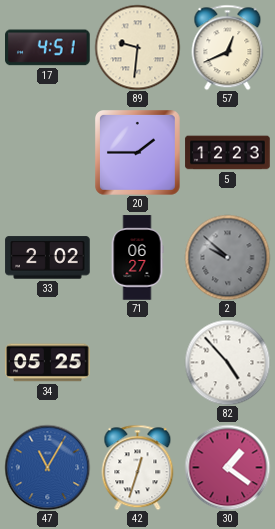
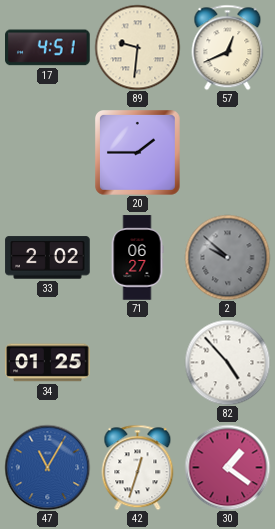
5: 12:23 -> none
34: 05:25 -> 01:25
